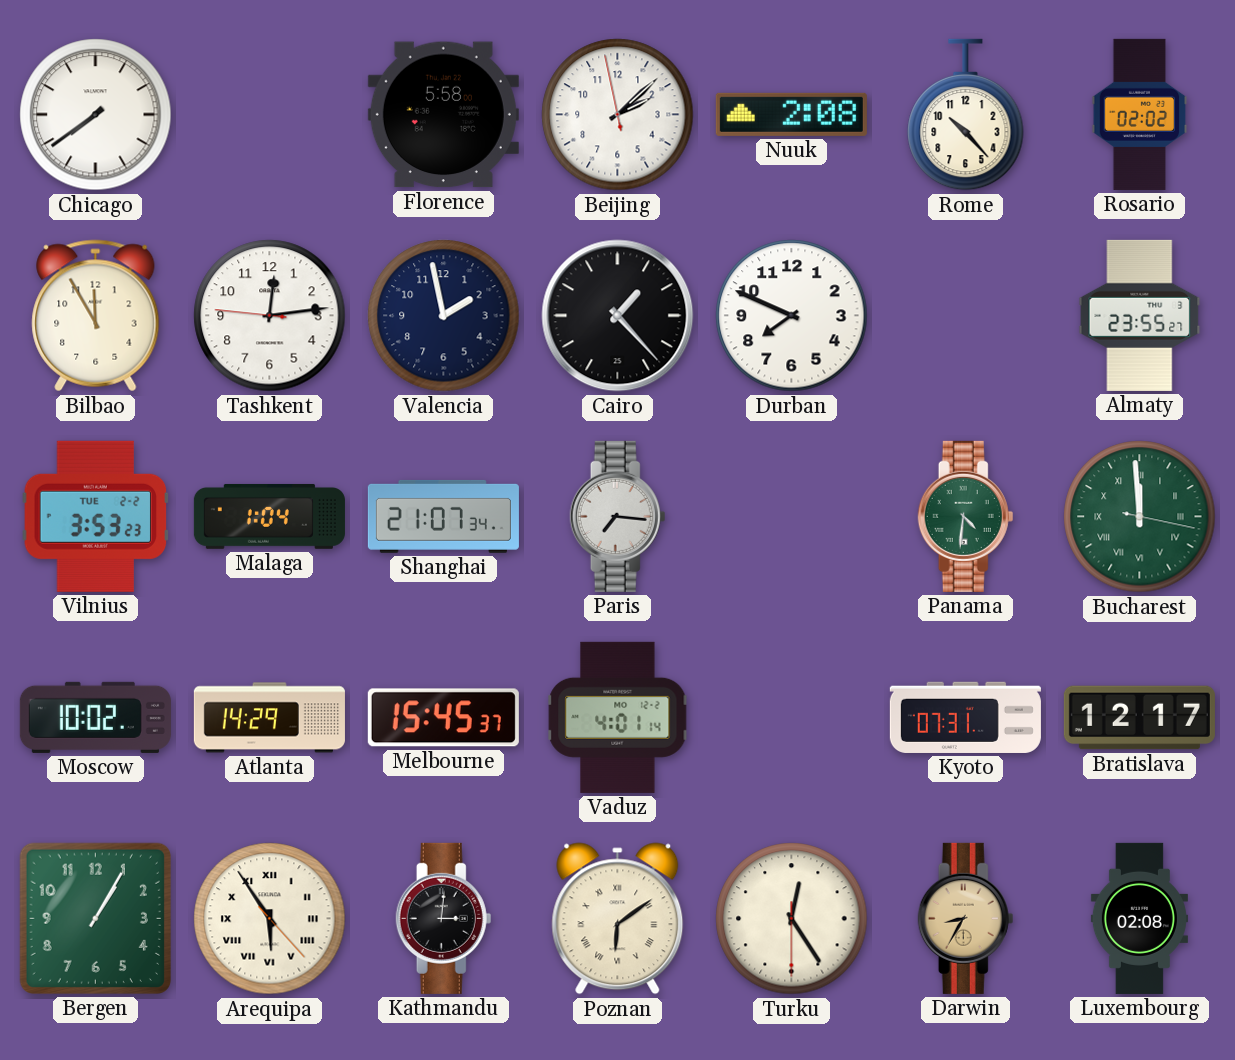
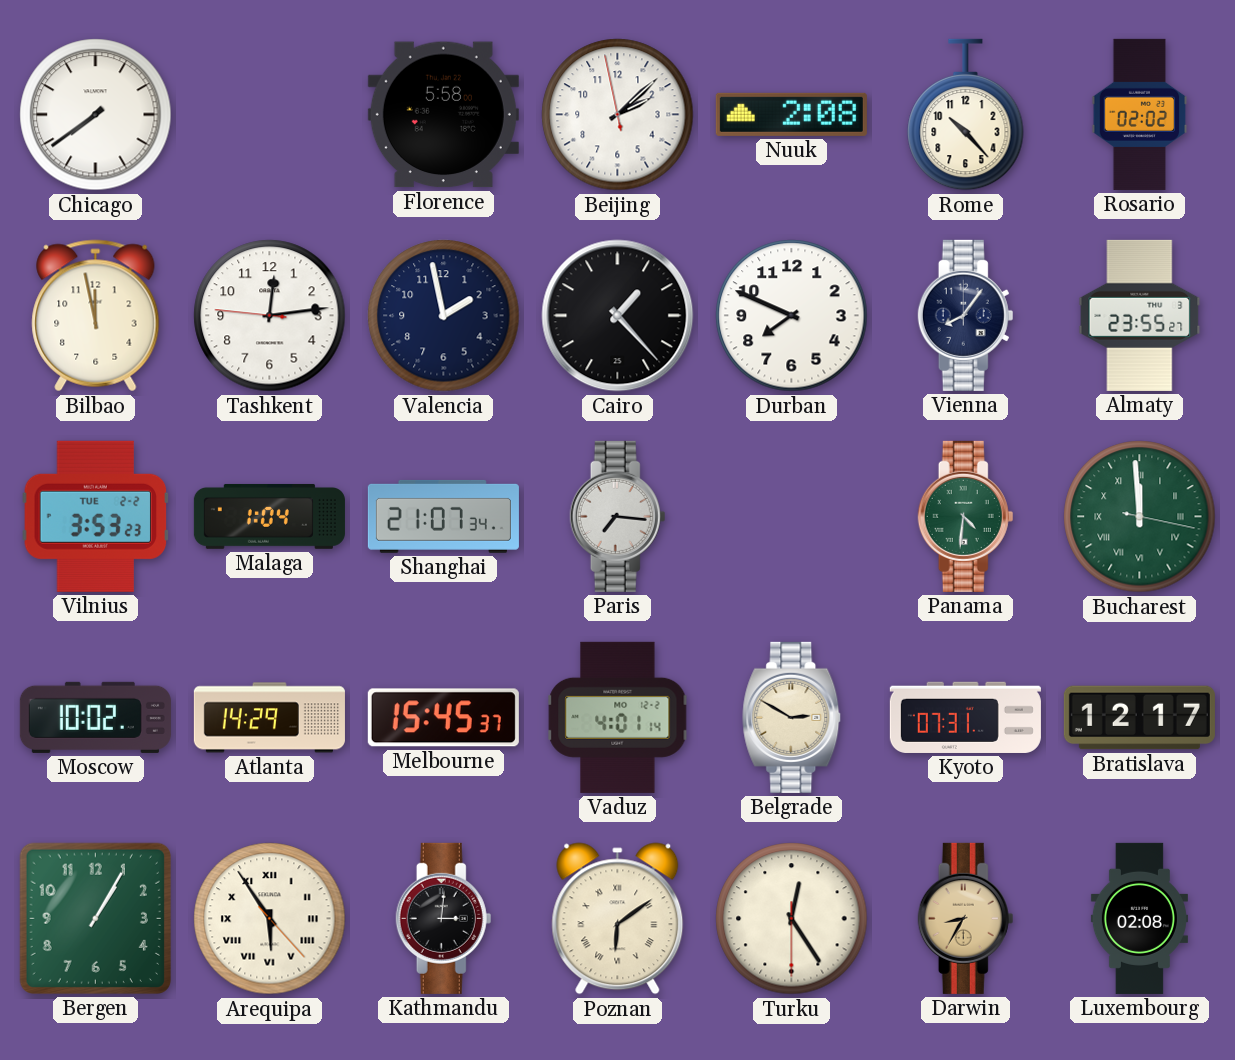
Bilbao: 11:55 -> 11:58
Vienna: none -> 8:06
Belgrade: none -> 2:50
